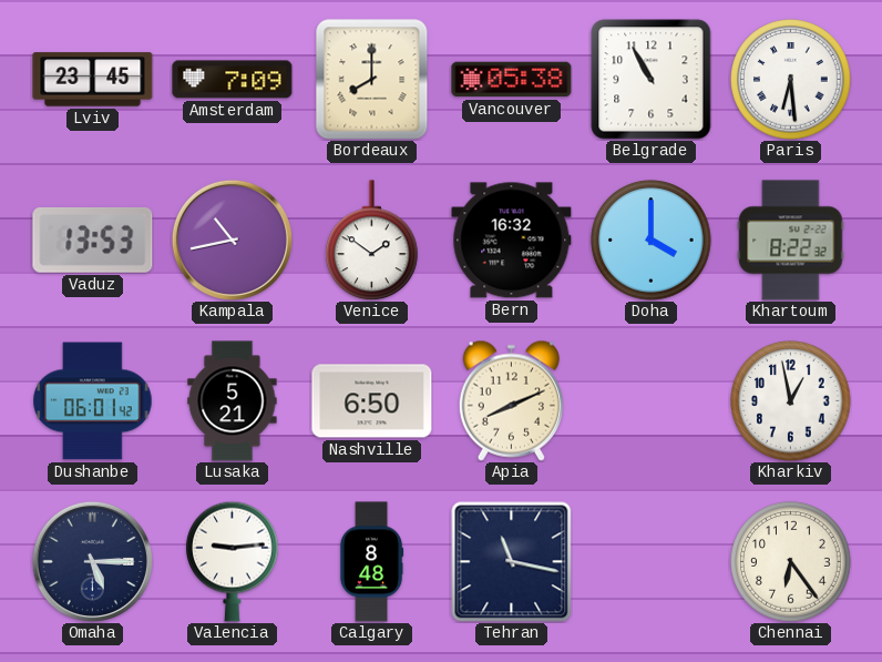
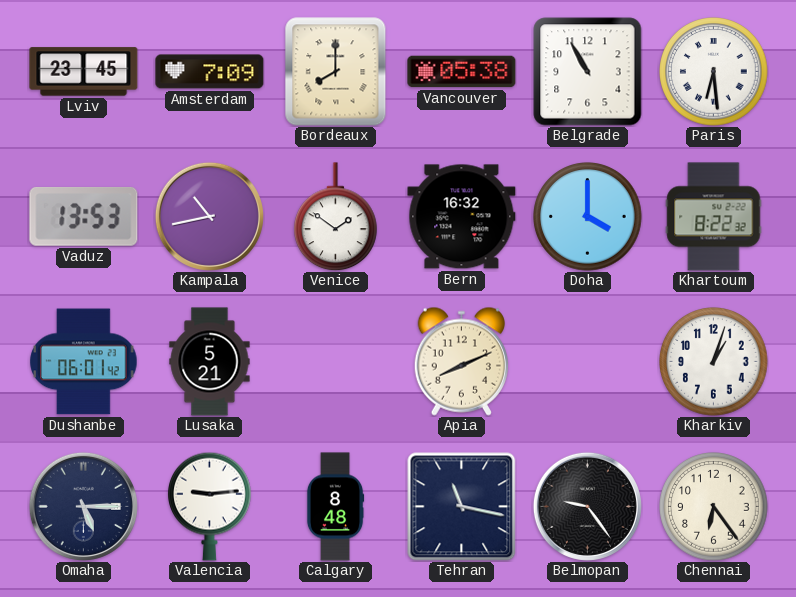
Nashville: 6:50 -> none
Kharkiv: 12:58 -> 1:03
Belmopan: none -> 9:24
